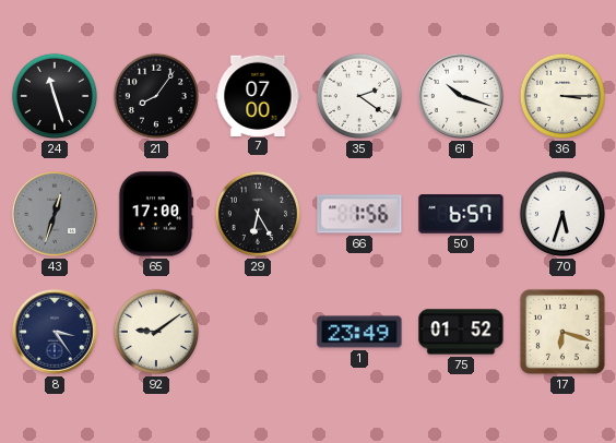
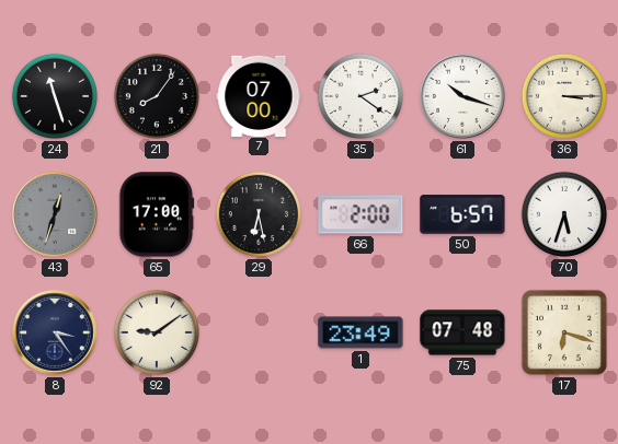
29: 6:25 -> 6:28
66: 1:56 -> 2:00
75: 01:52 -> 07:48
